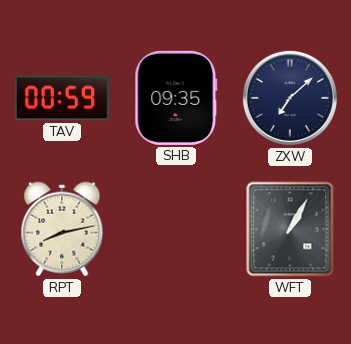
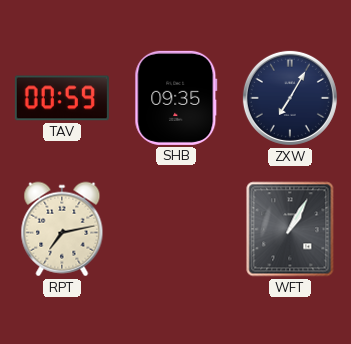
ZXW: 7:08 -> 7:05
RPT: 8:13 -> 7:13
